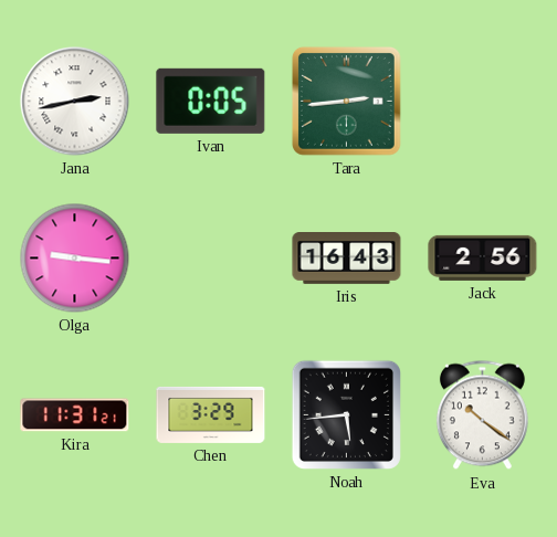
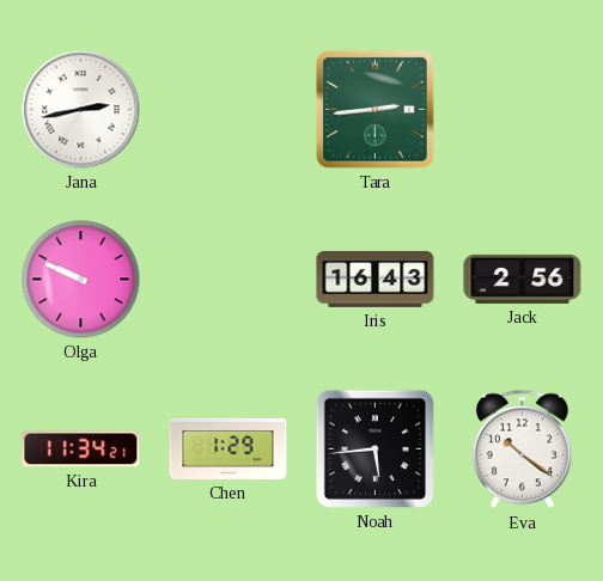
Ivan: 0:05 -> none
Olga: 9:16 -> 9:49
Kira: 11:31 -> 11:34
Chen: 3:29 -> 1:29
